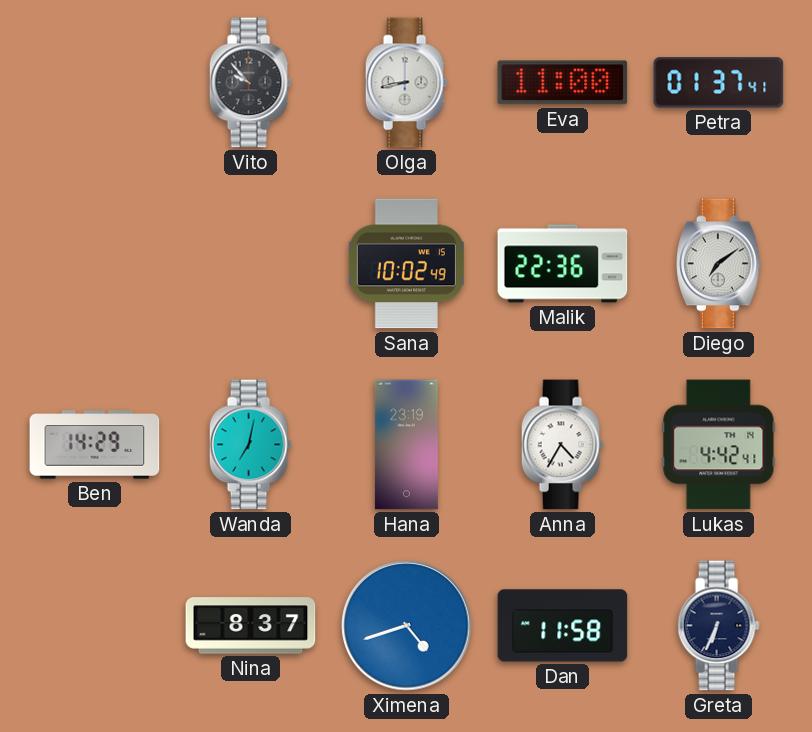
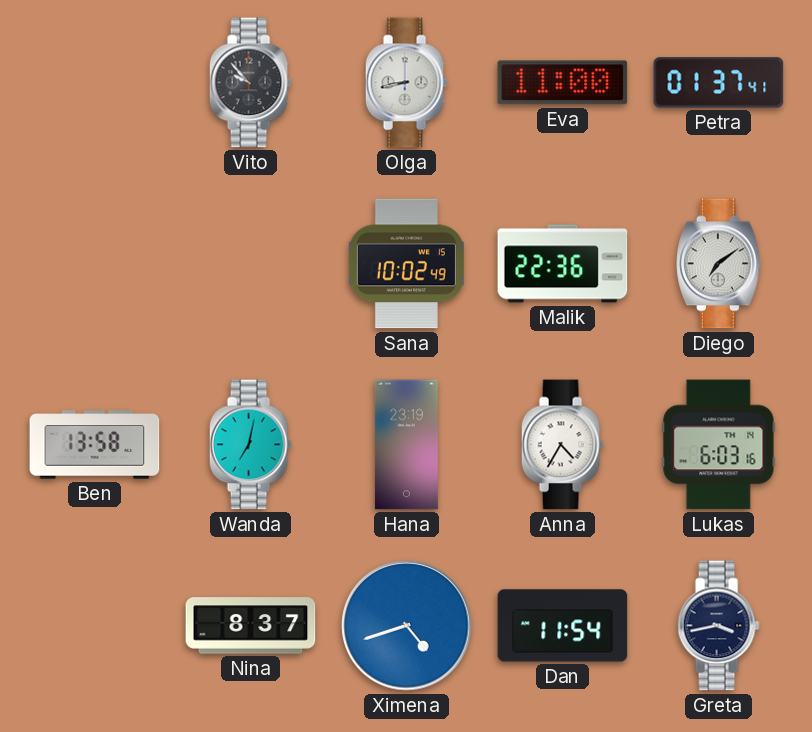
Ben: 14:29 -> 13:58
Lukas: 4:42 -> 6:03
Dan: 11:58 -> 11:54
Greta: 6:34 -> 3:43
